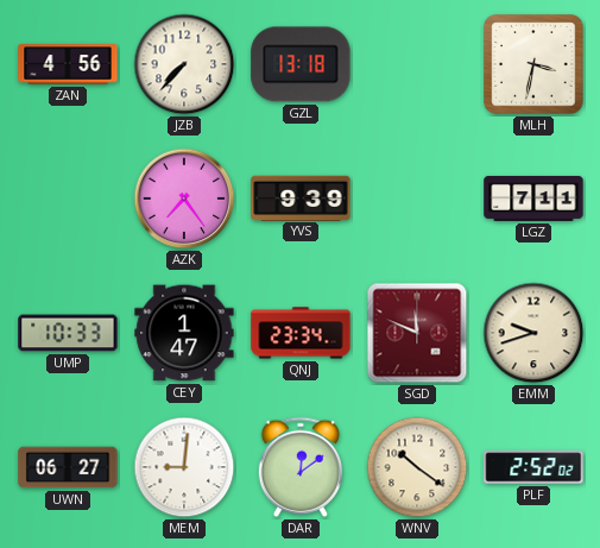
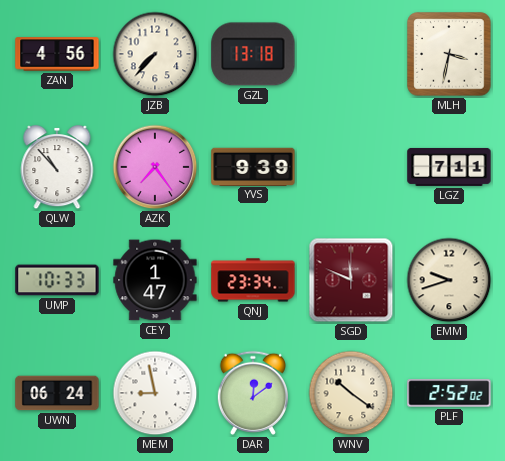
QLW: none -> 10:53
UWN: 06:27 -> 06:24
MEM: 9:01 -> 8:58
